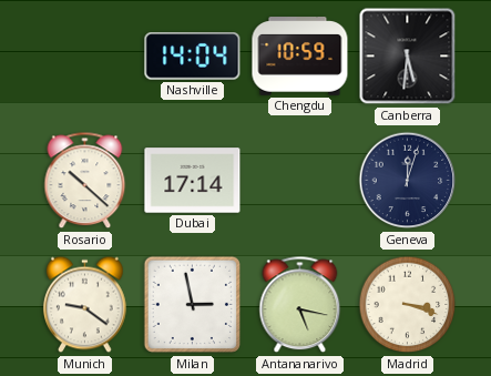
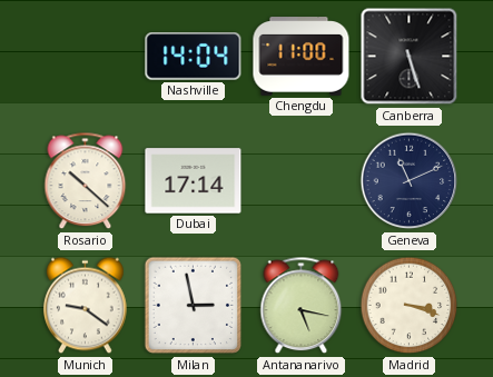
Chengdu: 10:59 -> 11:00
Canberra: 5:31 -> 5:27
Geneva: 12:03 -> 11:11
